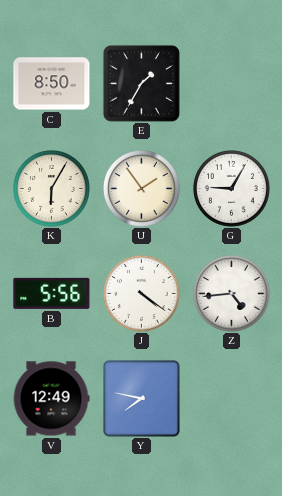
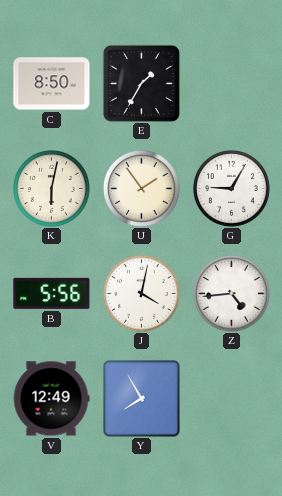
K: 6:05 -> 6:02
J: 4:21 -> 4:02
Y: 7:47 -> 7:55
